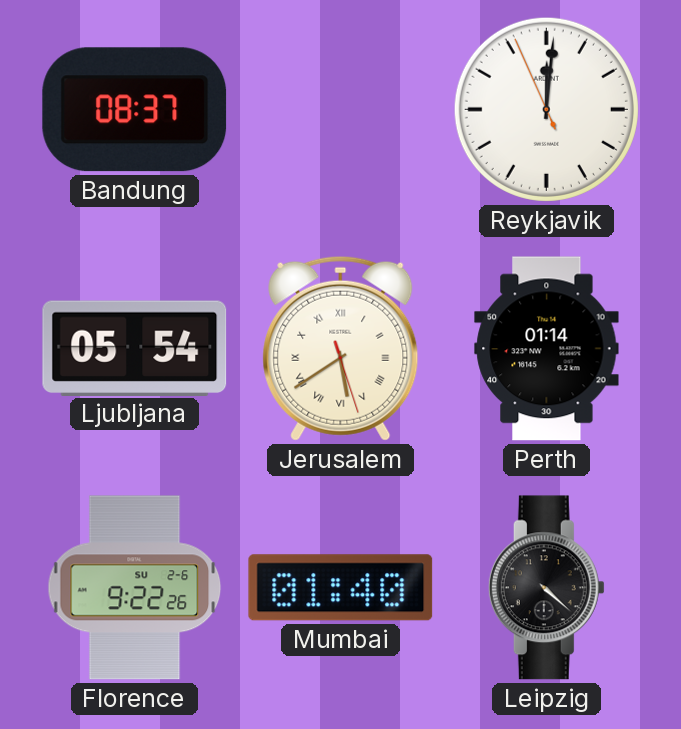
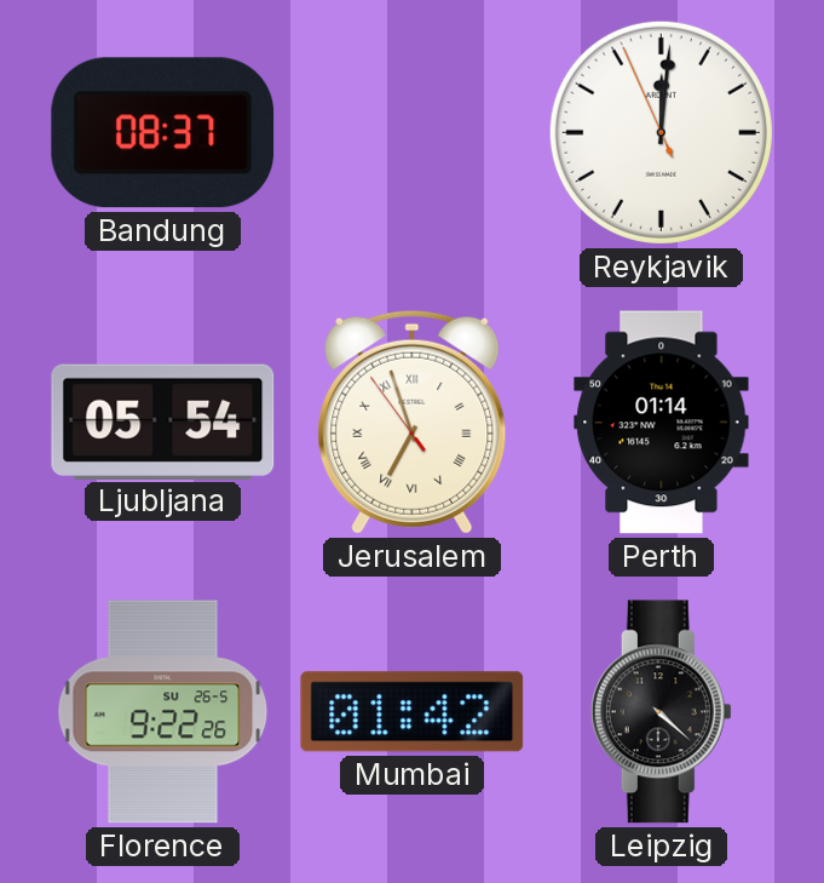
Jerusalem: 5:39 -> 6:56
Florence date: SU 2-6 -> SU 26-5
Mumbai: 01:40 -> 01:42
